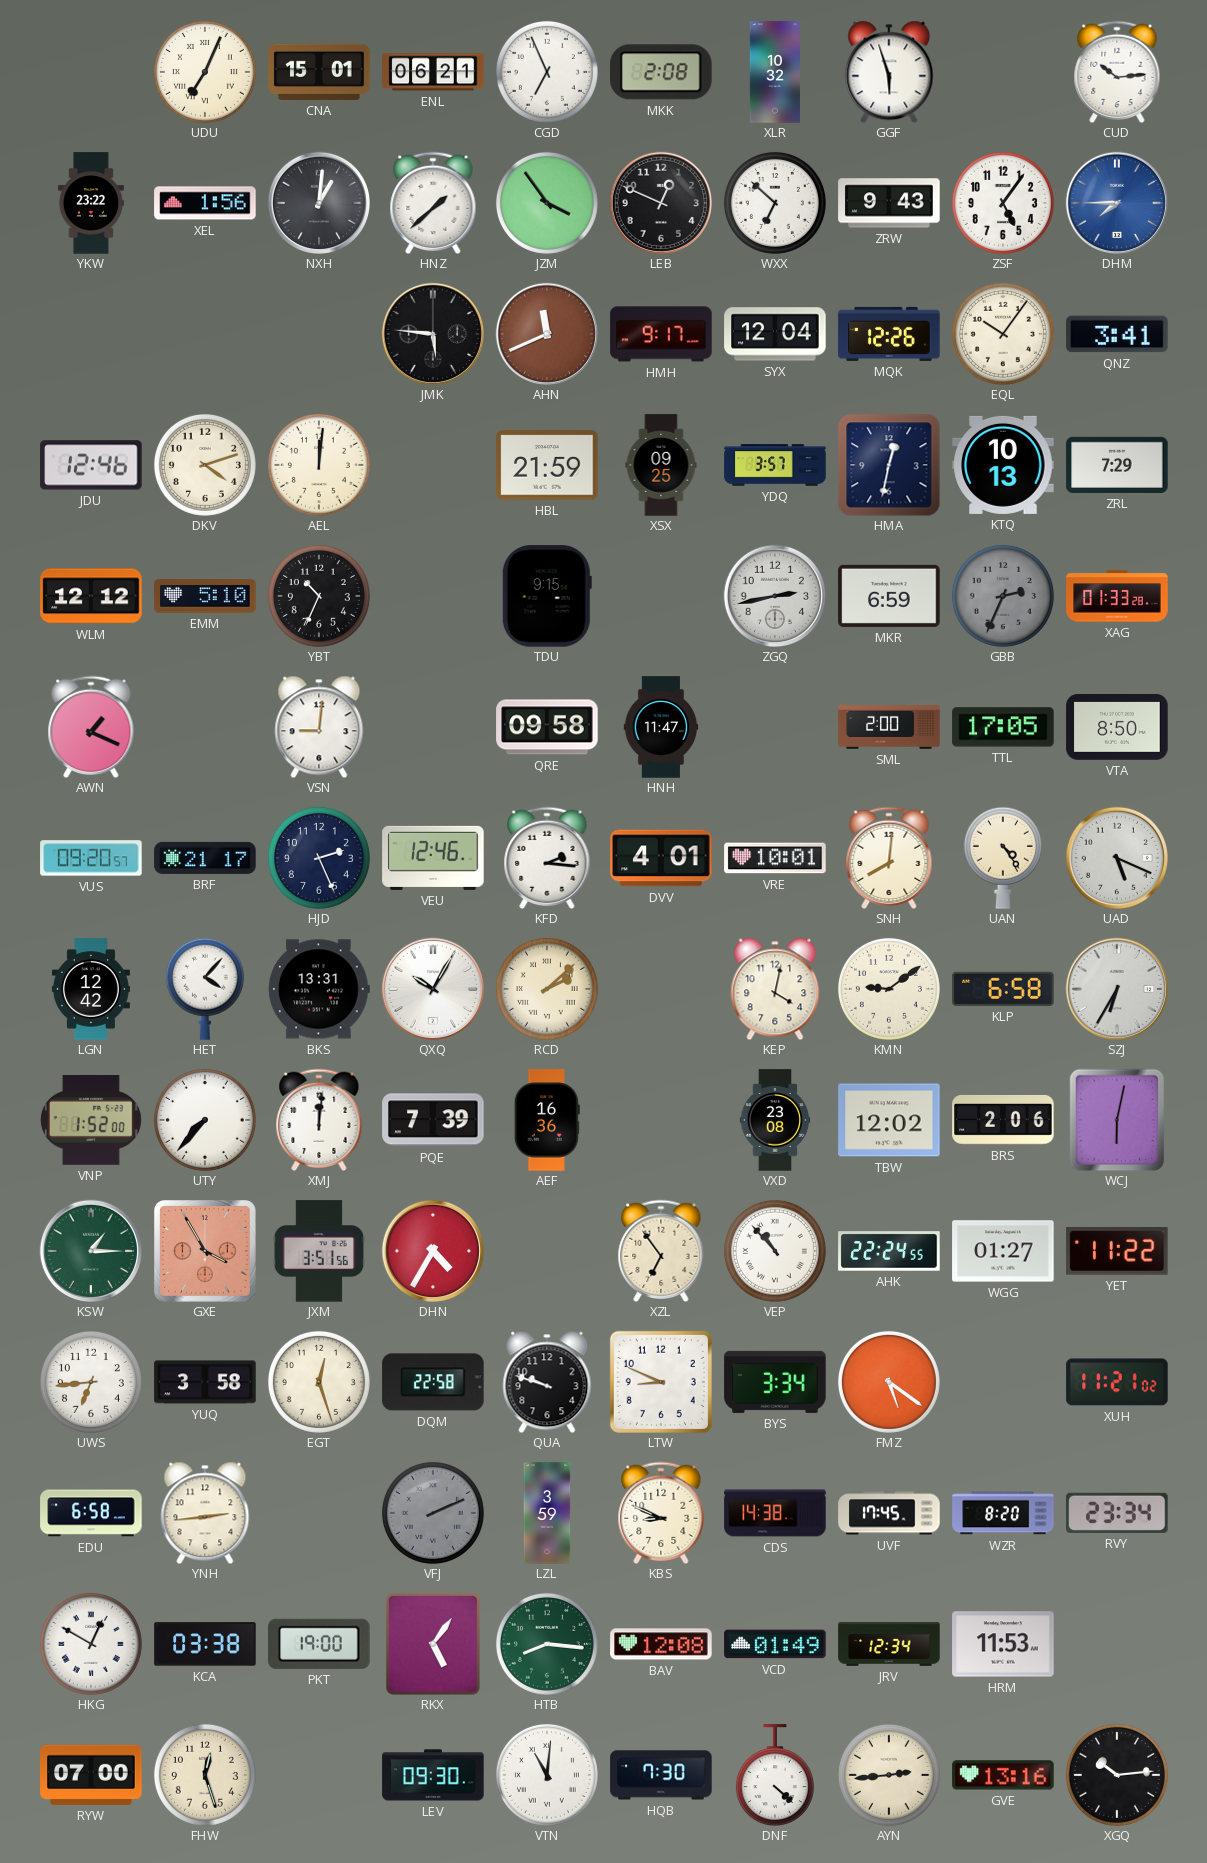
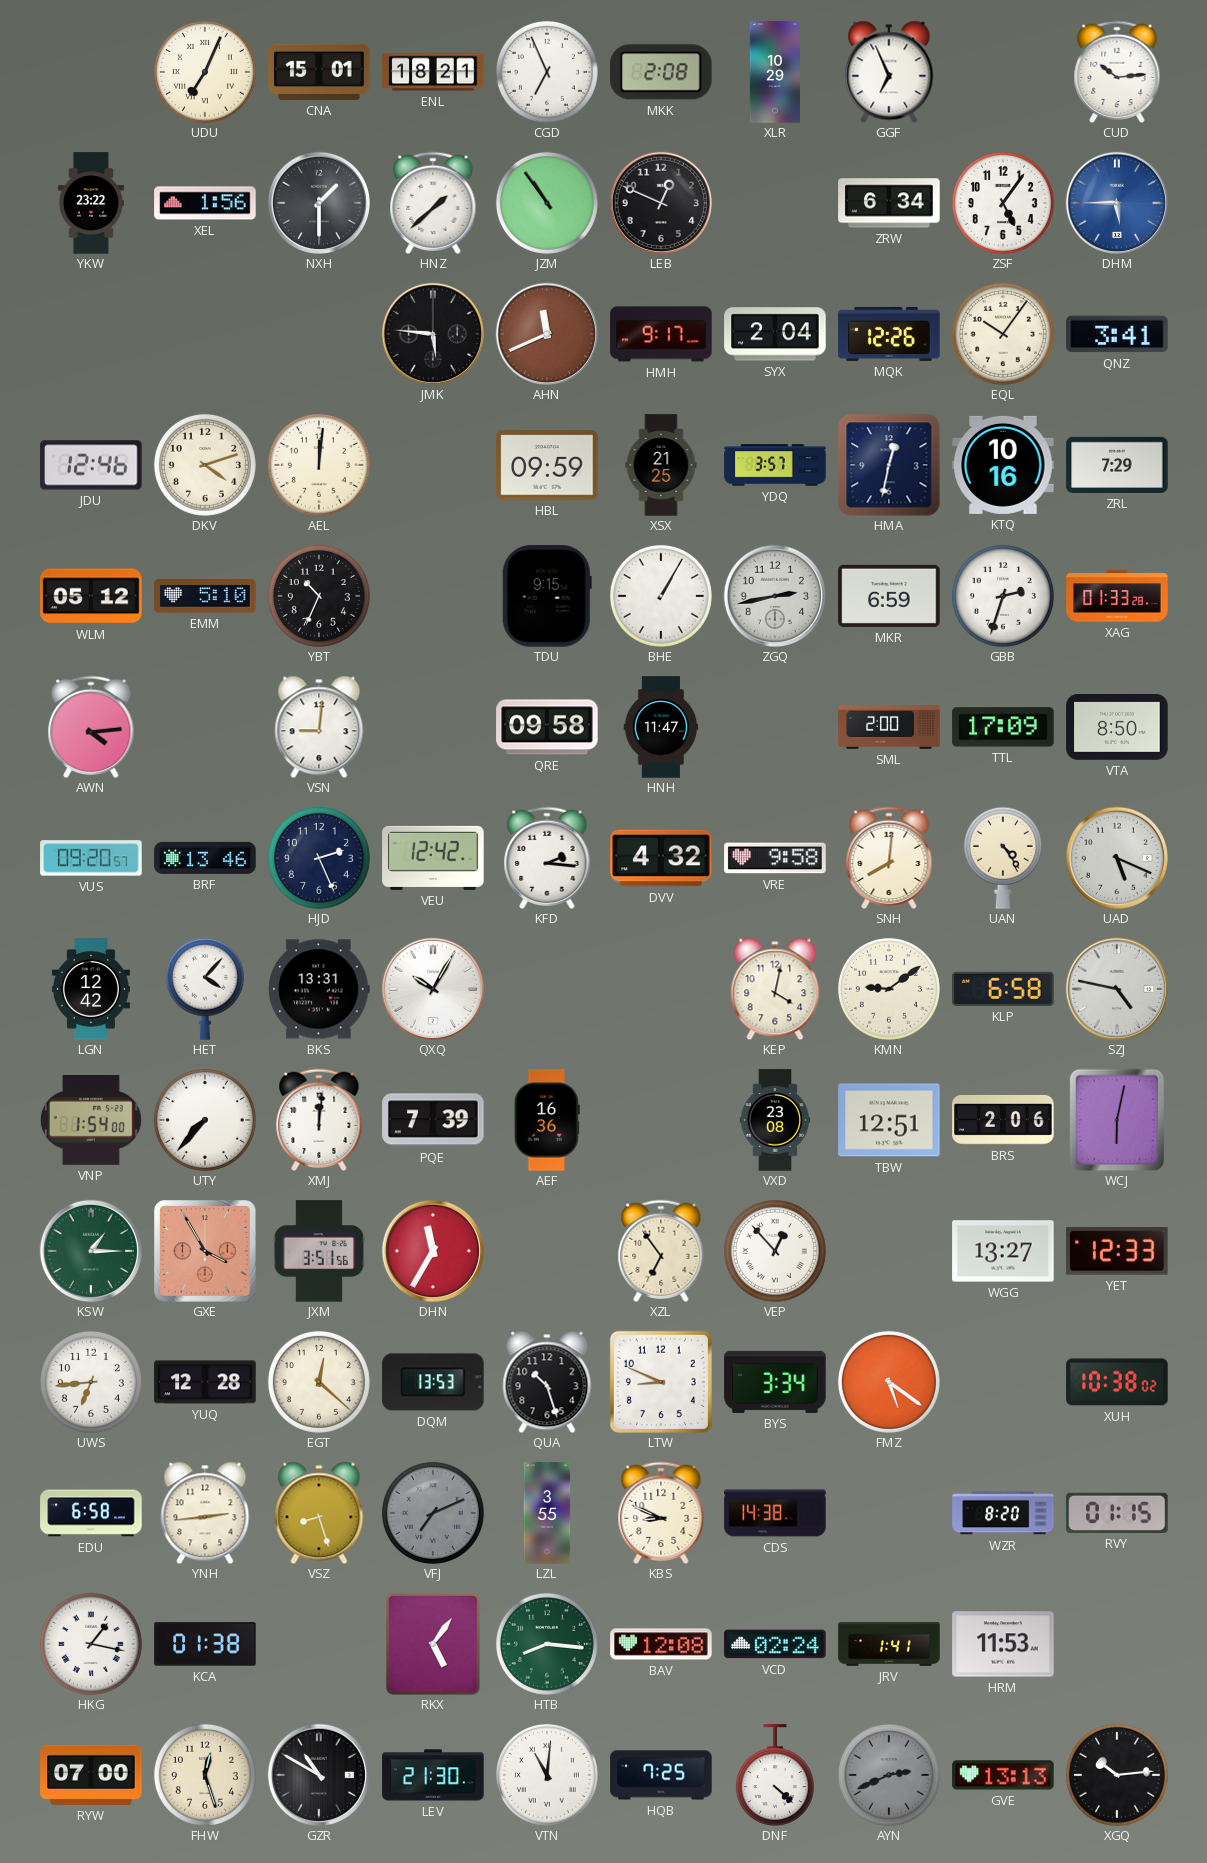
ENL: 06:21 -> 18:21
XLR: 10:32 -> 10:29
GGF: 5:57 -> 6:56
NXH: 1:01 -> 1:30
JZM: 3:54 -> 10:54
WXX: 6:52 -> none
ZRW: 9:43 -> 6:34
DHM: 7:45 -> 5:45
SYX: 12:04 -> 2:04
HBL: 21:59 -> 09:59
XSX: 09:25 -> 21:25
KTQ: 10:13 -> 10:16
WLM: 12:12 -> 05:12
BHE: none -> 1:05
GBB: 2:34 -> 2:33
GBB dial: grey -> white
AWN: 1:19 -> 4:14
TTL: 17:05 -> 17:09
BRF: 21:17 -> 13:46
VEU: 12:46 -> 12:42
DVV: 4:01 -> 4:32
VRE: 10:01 -> 9:58
RCD: 2:08 -> none
SZJ: 6:35 -> 4:47
VNP: 1:52 -> 1:54
TBW: 12:02 -> 12:51
DHN: 4:35 -> 11:35
VEP: 10:53 -> 12:53
AHK: 22:24 -> none
WGG: 01:27 -> 13:27
YET: 11:22 -> 12:33
YUQ: 3:58 -> 12:28
EGT: 12:27 -> 12:22
DQM: 22:58 -> 13:53
QUA: 9:48 -> 10:27
XUH: 11:21 -> 10:38
VSZ: none -> 8:27
VFJ: 2:11 -> 7:11
LZL: 3:59 -> 3:55
UVF: 17:45 -> none
RVY: 23:34 -> 01:15
HKG: 12:50 -> 1:17
KCA: 03:38 -> 01:38
PKT: 19:00 -> none
VCD: 01:49 -> 02:24
JRV: 12:34 -> 1:41
GZR: none -> 10:50
LEV: 09:30 -> 21:30
HQB: 7:30 -> 7:25
AYN: 2:44 -> 2:41
AYN dial: cream -> grey
GVE: 13:16 -> 13:13
